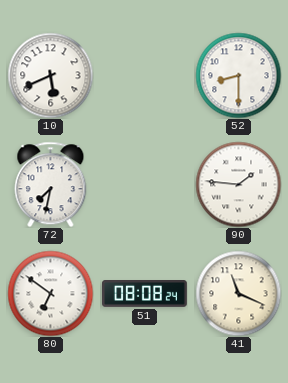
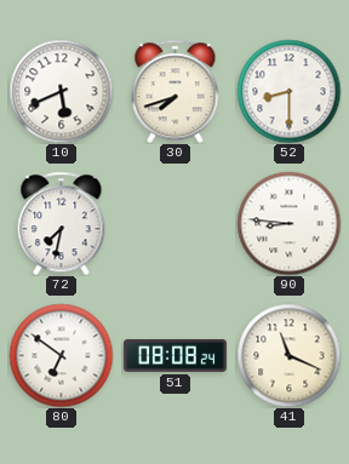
30: none -> 7:42
90: 1:46 -> 8:46
